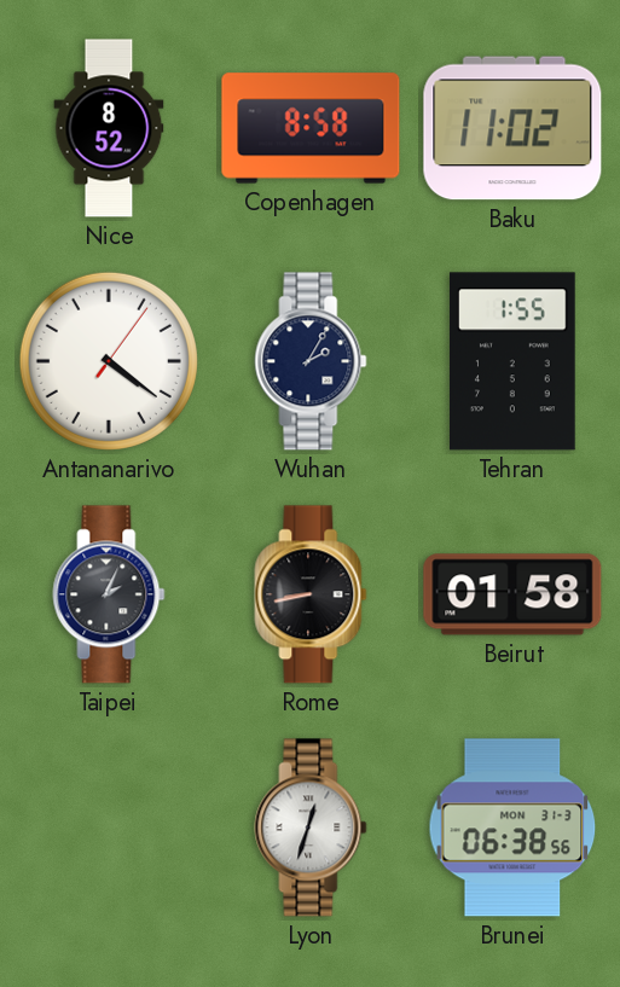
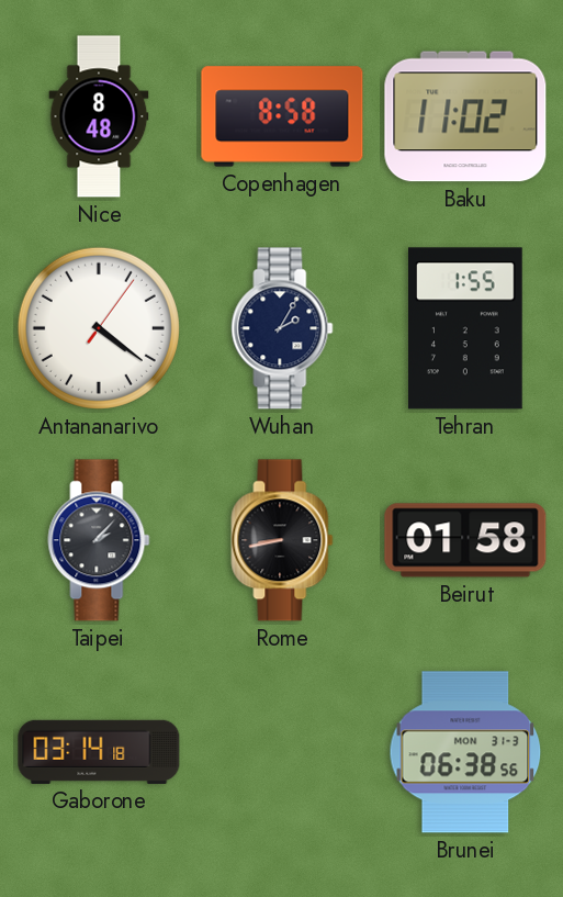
Nice: 8:52 -> 8:48
Taipei: 2:04 -> 2:07
Gaborone: none -> 03:14
Lyon: 12:33 -> none
